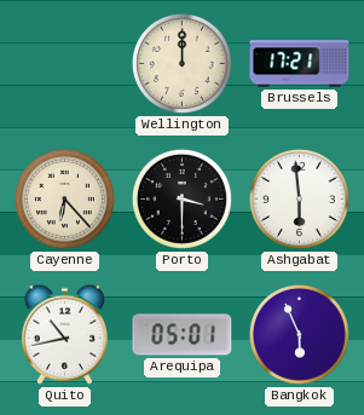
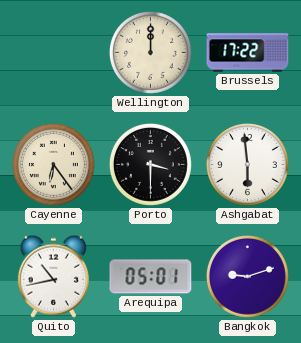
Brussels: 17:21 -> 17:22
Cayenne: 6:23 -> 6:24
Bangkok: 5:56 -> 9:12
